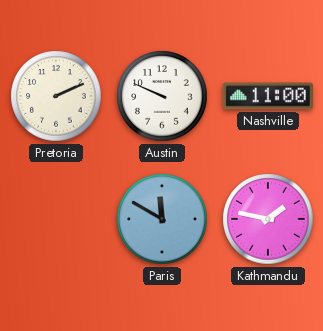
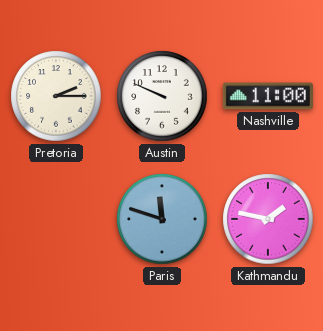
Pretoria: 2:11 -> 2:15
Paris: 11:50 -> 11:48
